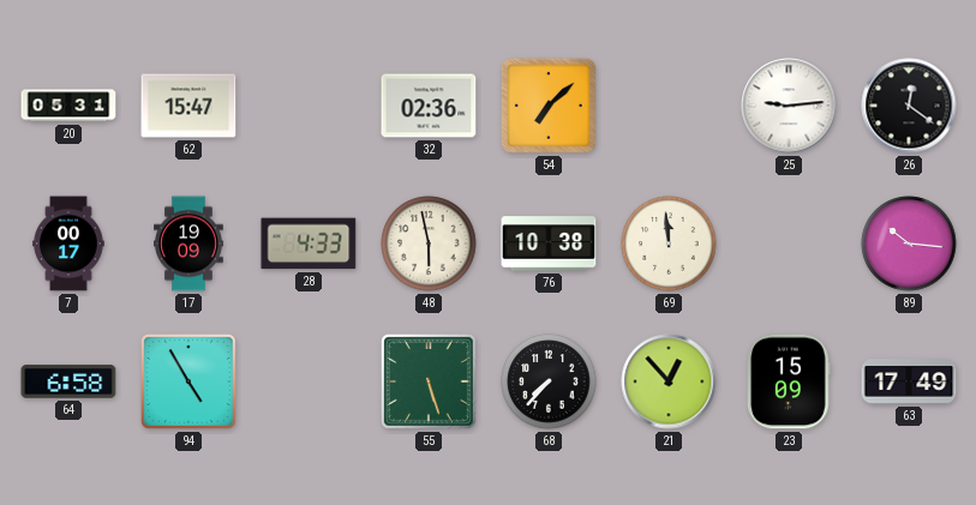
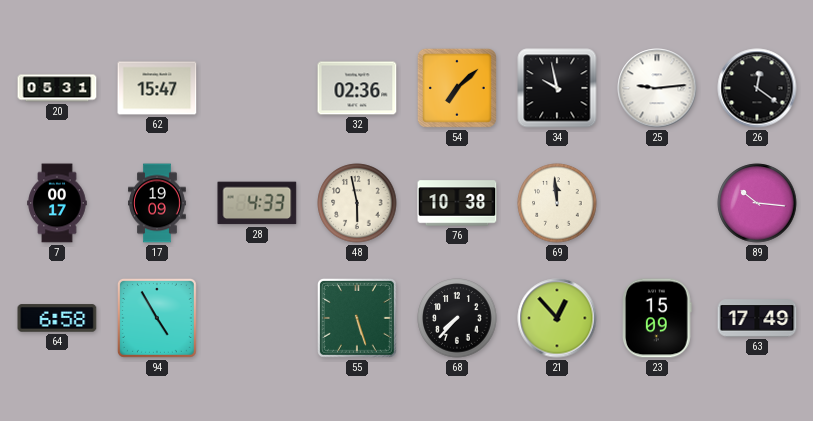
34: none -> 9:58
